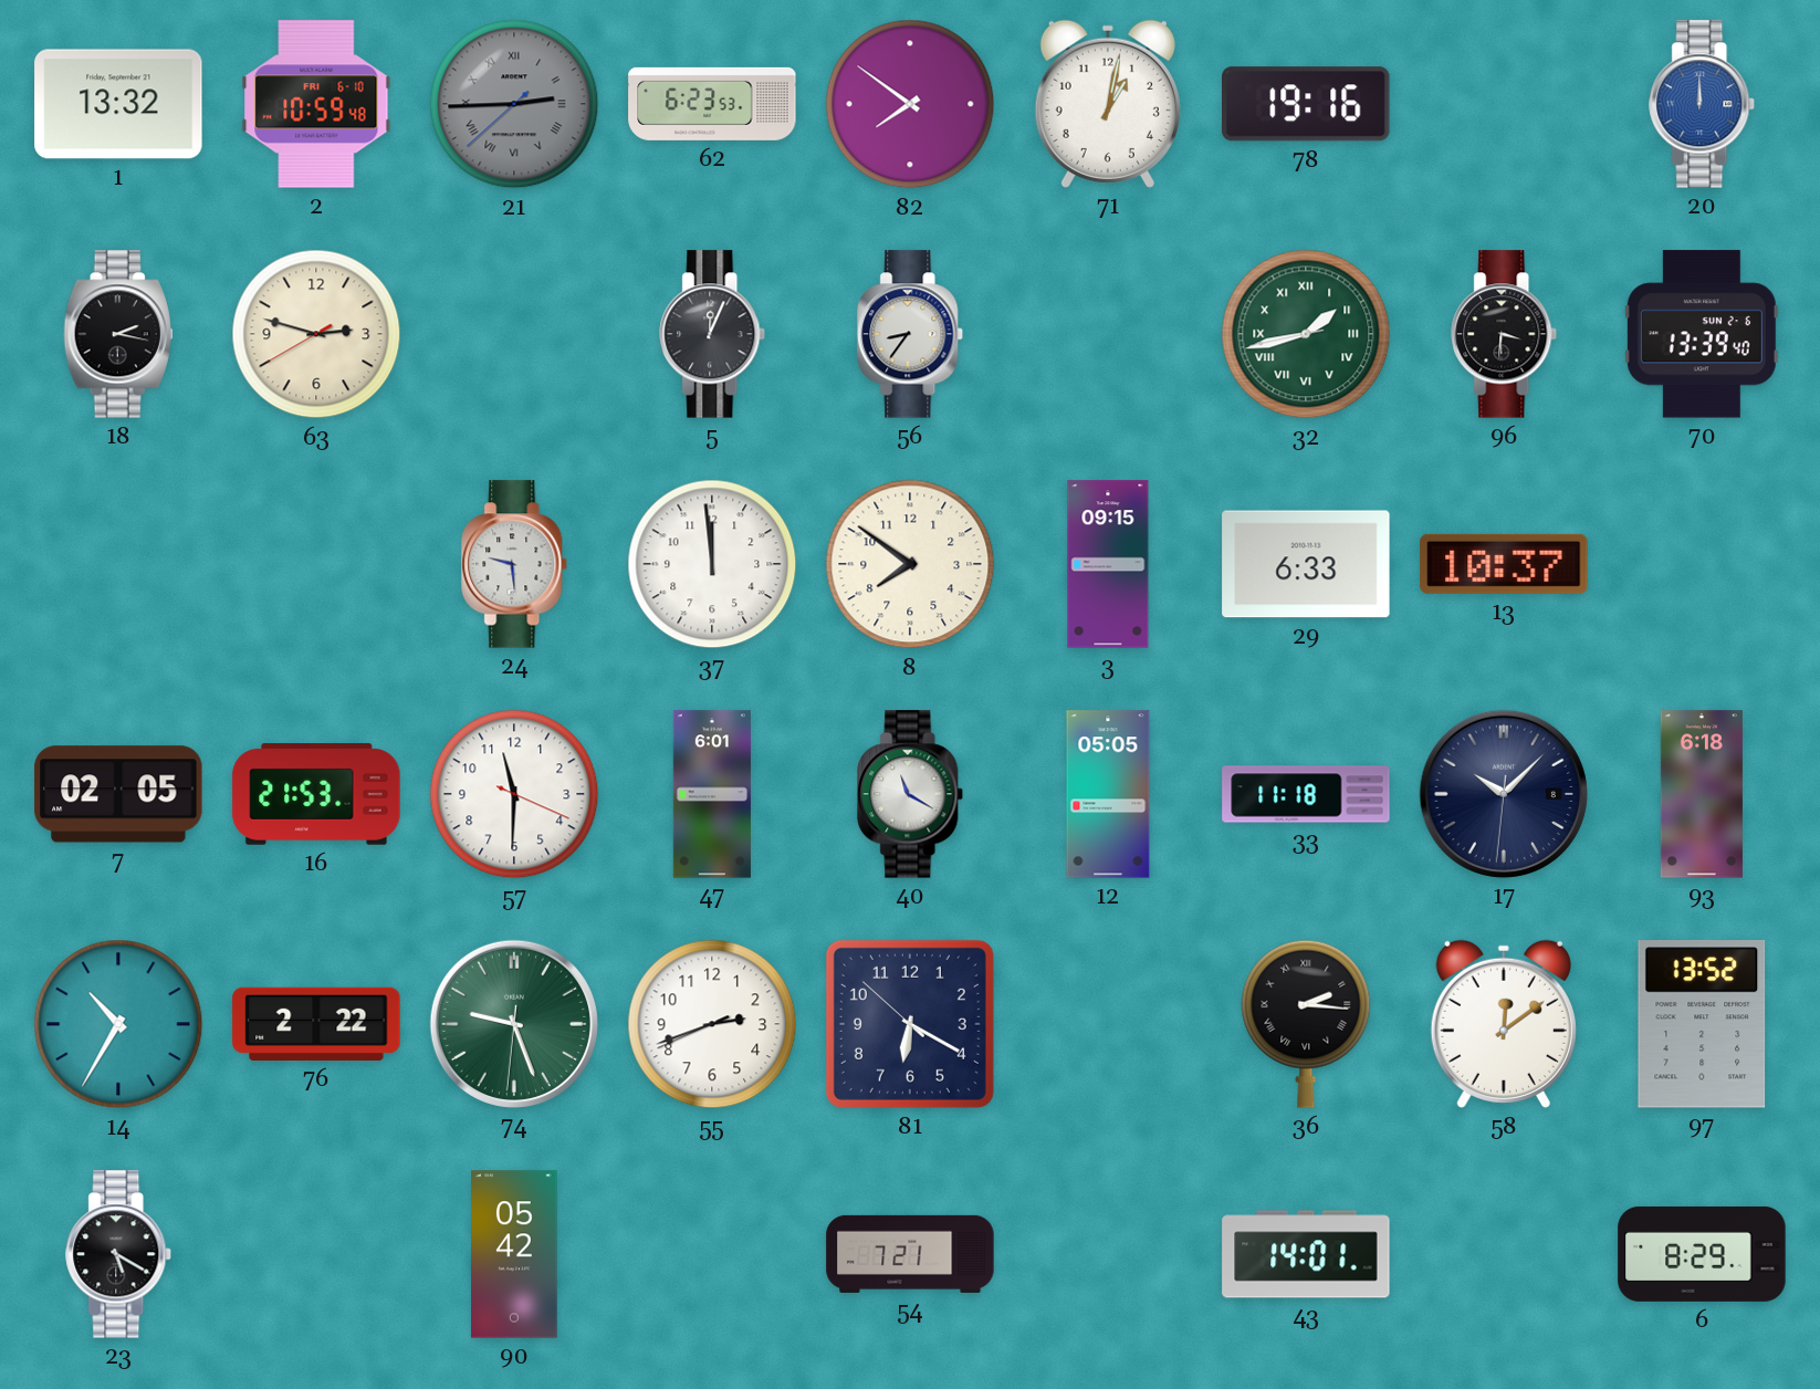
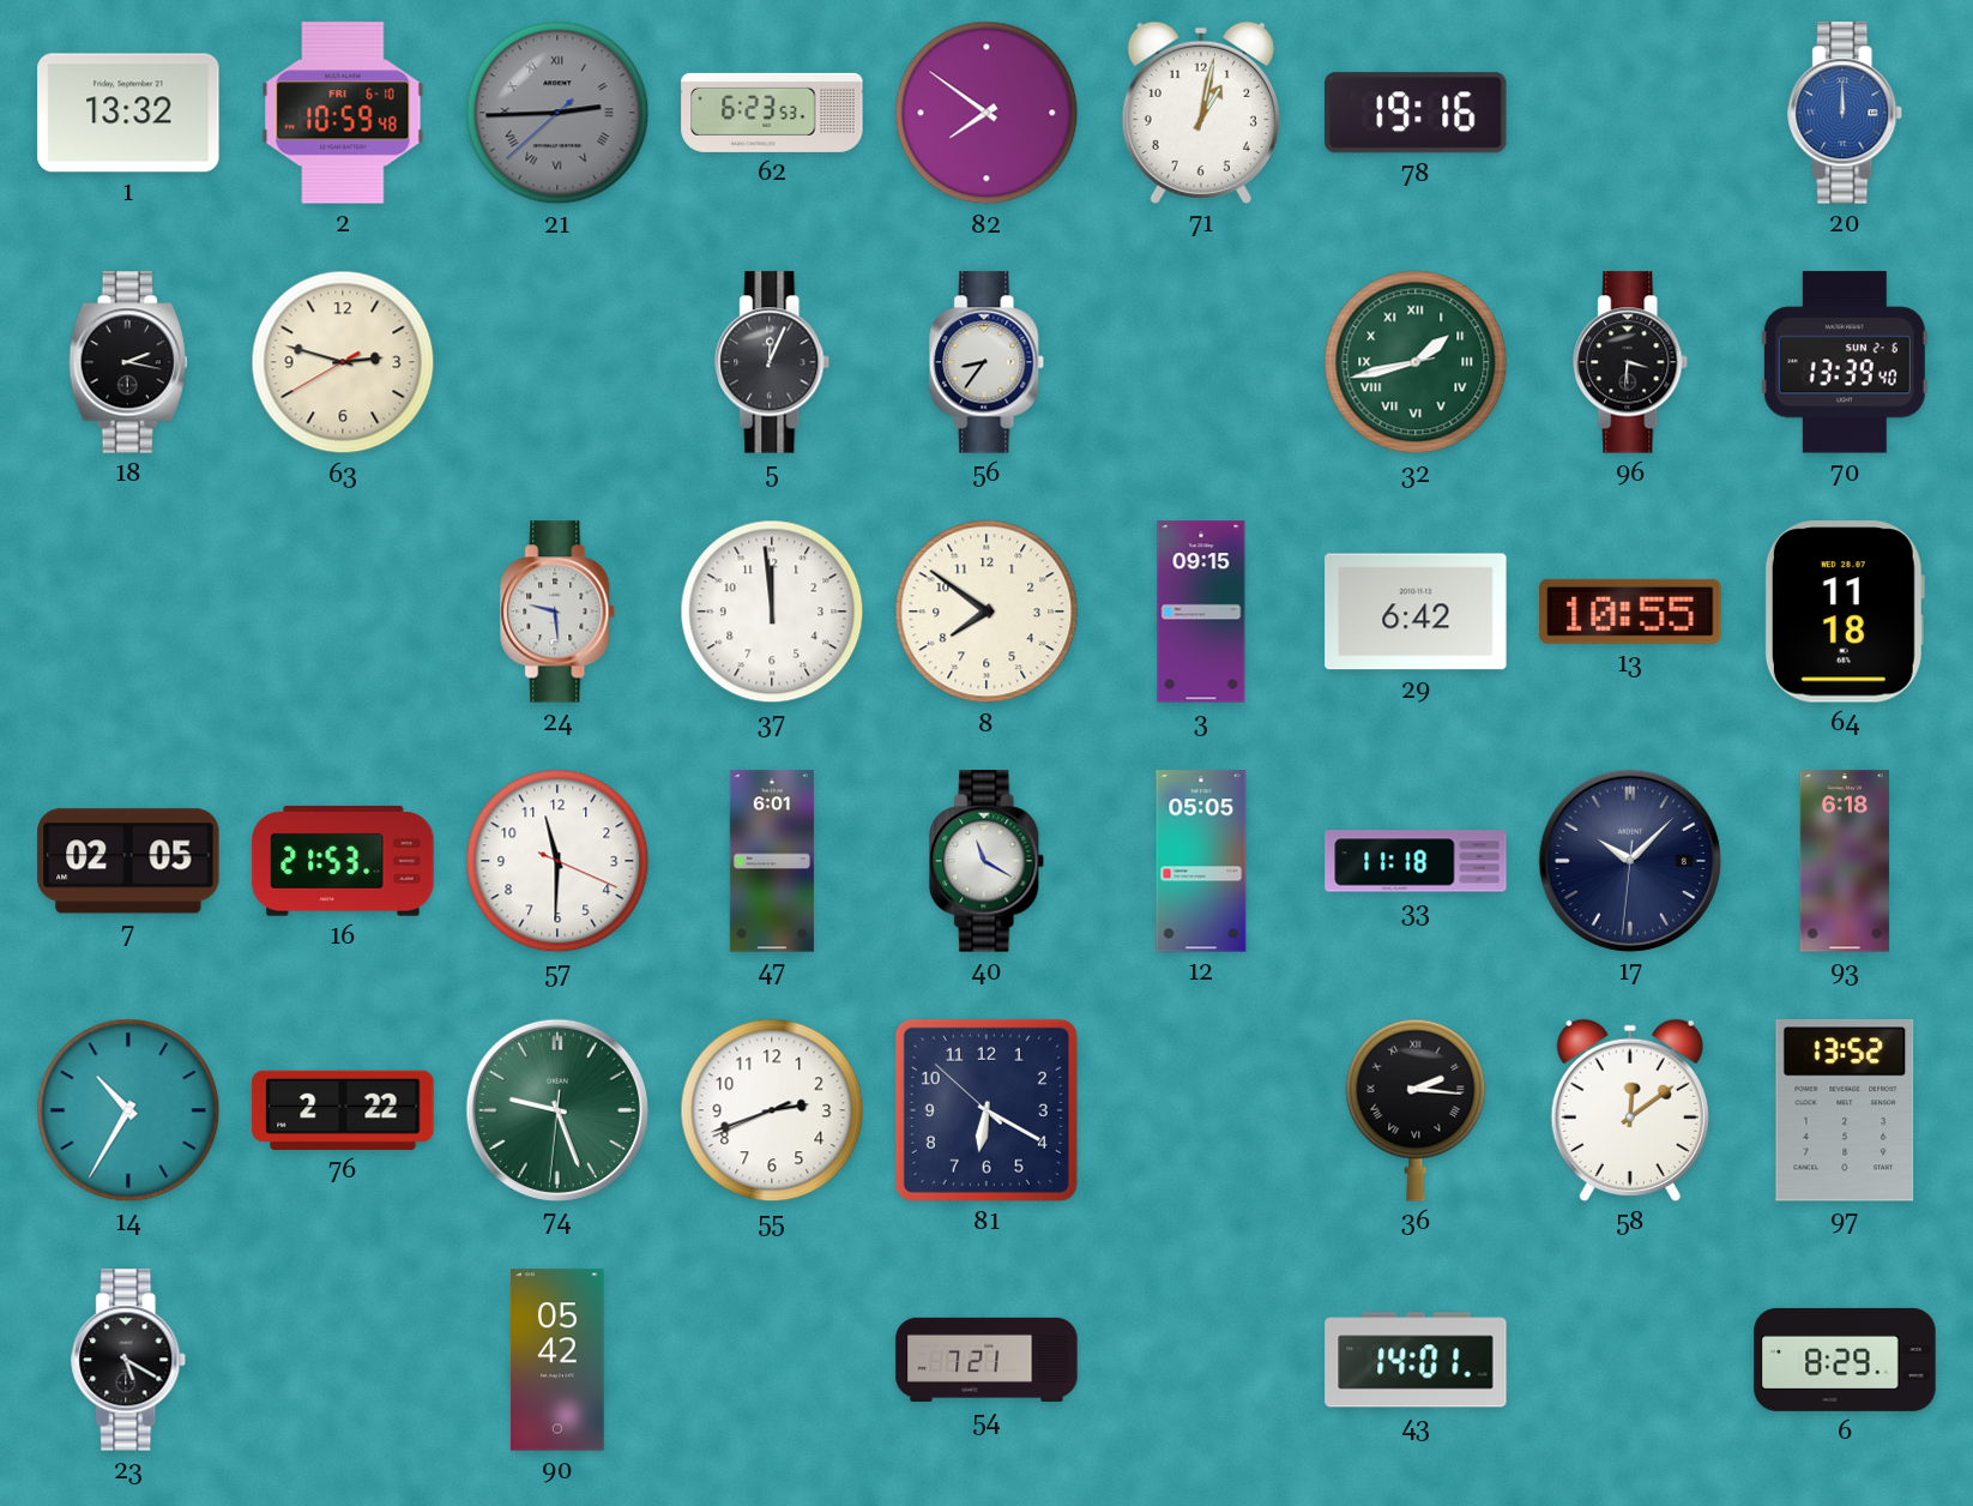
29: 6:33 -> 6:42
13: 10:37 -> 10:55
64: none -> 11:18
